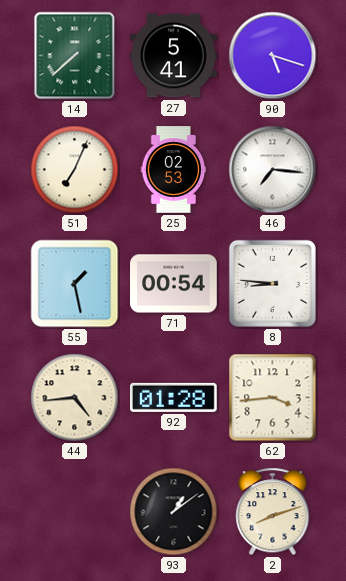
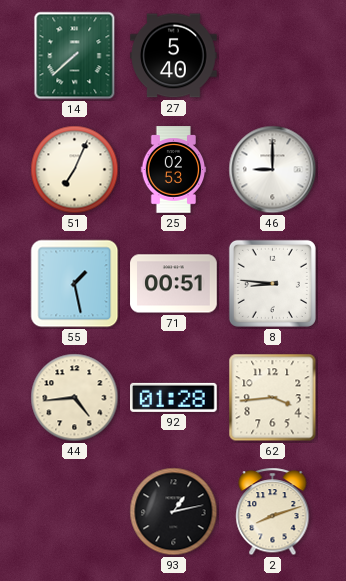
27: 5:41 -> 5:40
90: 5:18 -> none
46: 7:16 -> 9:00
71: 00:54 -> 00:51
93: 1:09 -> 1:13
